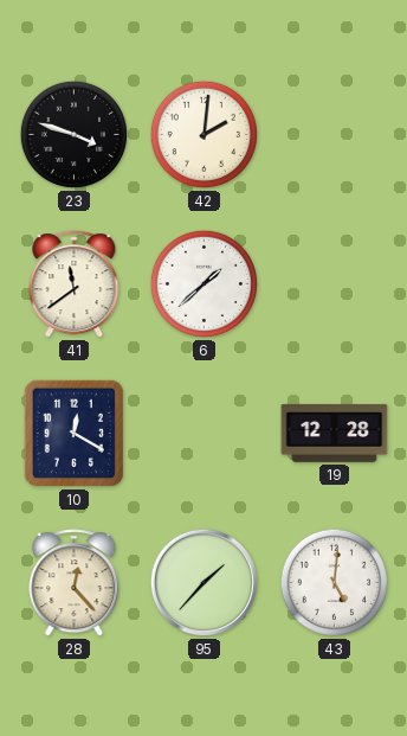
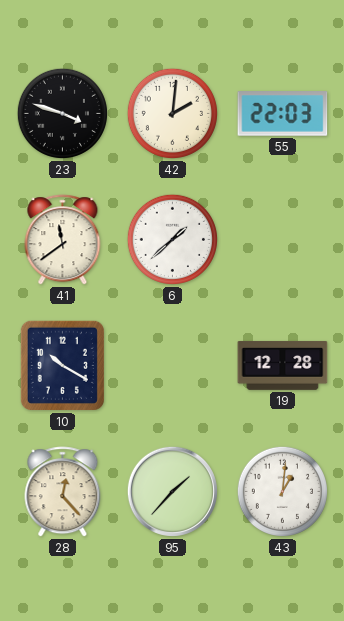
55: none -> 22:03
10: 12:20 -> 10:20
43: 5:01 -> 1:01
